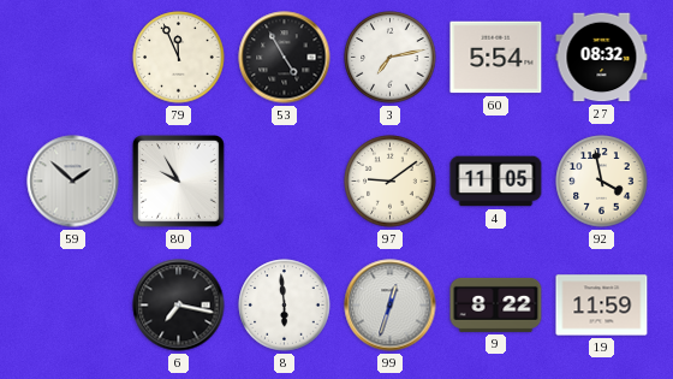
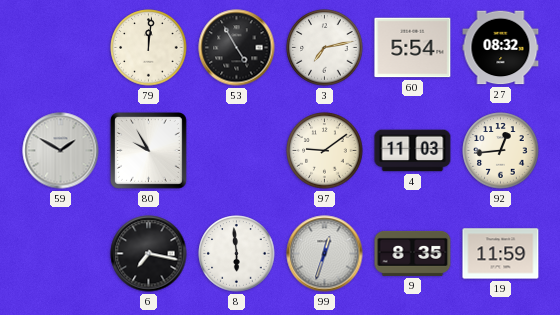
79: 11:56 -> 12:01
59: 1:52 -> 1:50
4: 11:05 -> 11:03
92: 3:58 -> 12:44
9: 8:22 -> 8:35
